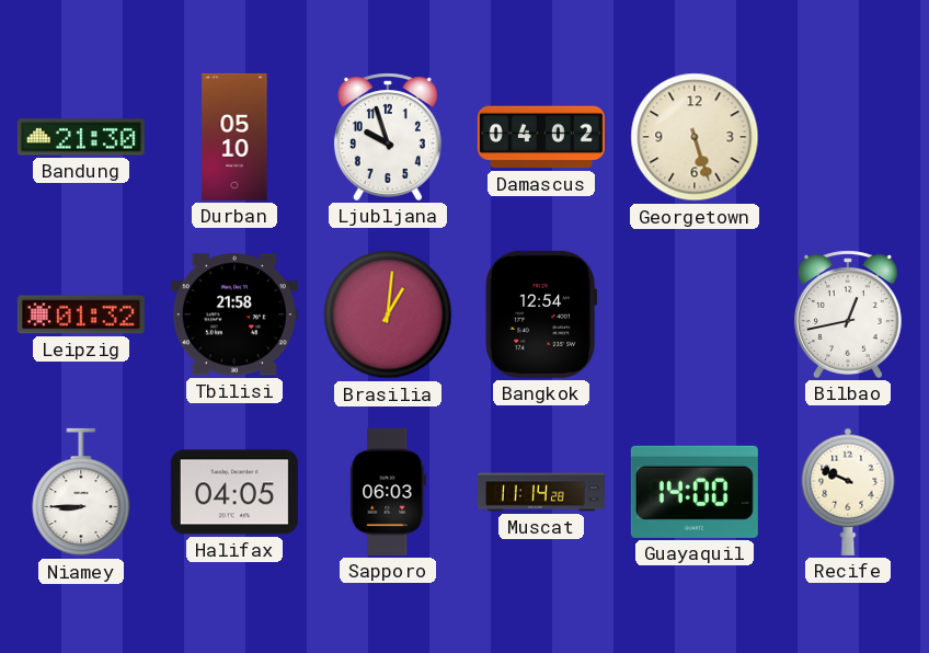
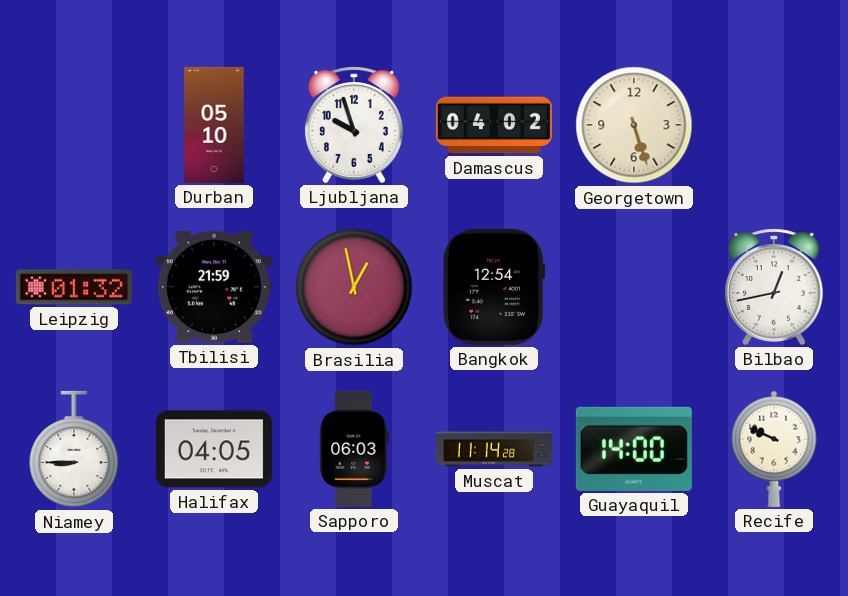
Bandung: 21:30 -> none
Tbilisi: 21:58 -> 21:59
Brasilia: 1:01 -> 12:58
